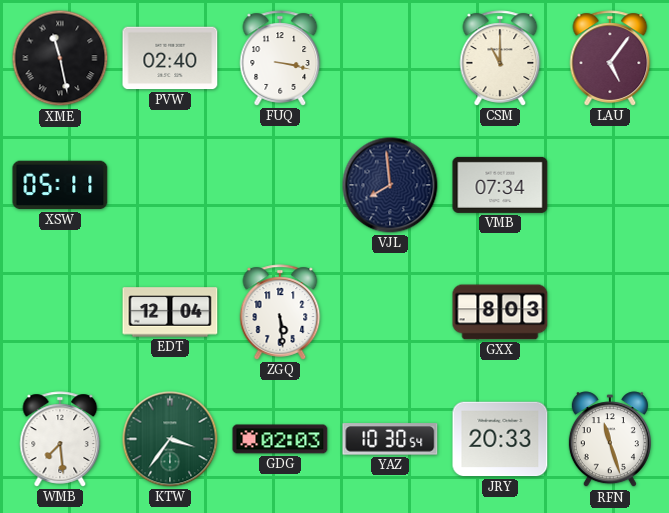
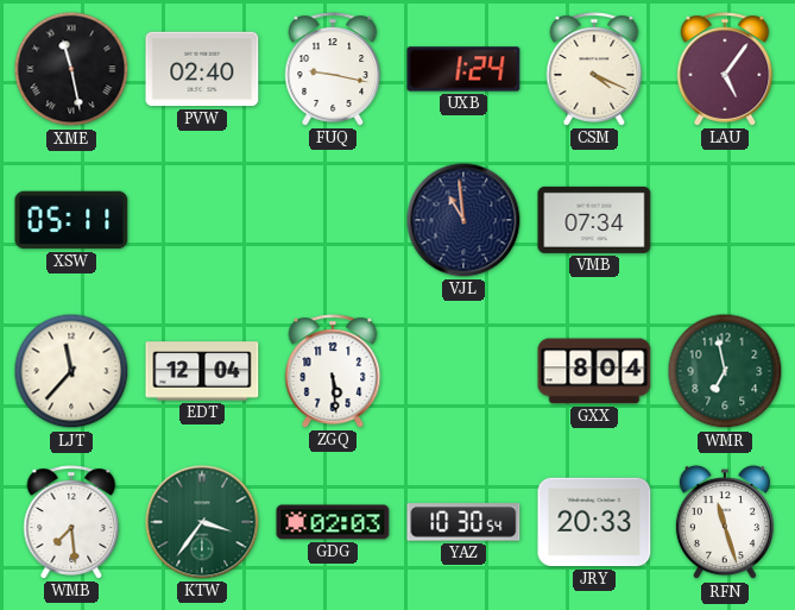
FUQ: 3:17 -> 9:17
UXB: none -> 1:24
CSM: 11:00 -> 4:19
VJL: 7:59 -> 10:59
LJT: none -> 11:37
GXX: 8:03 -> 8:04
WMR: none -> 6:58
